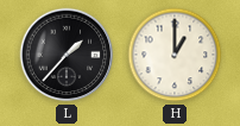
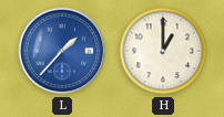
L dial: black -> blue
